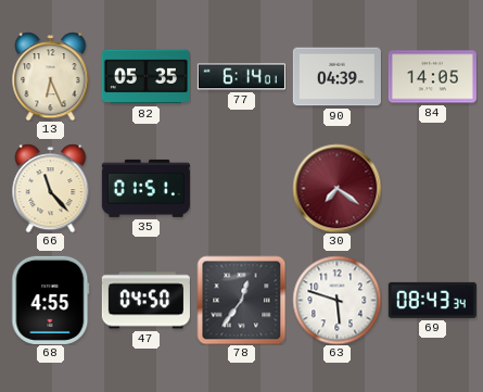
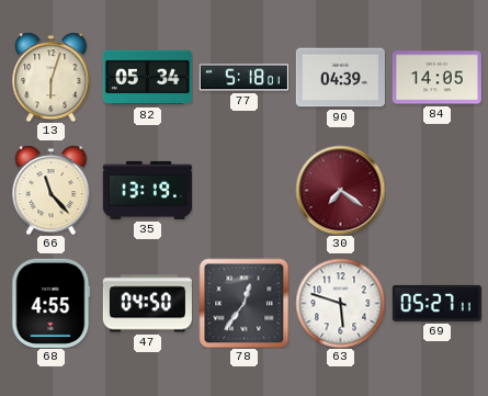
13: 6:26 -> 6:03
82: 05:35 -> 05:34
77: 6:14 -> 5:18
35: 01:51 -> 13:19
69: 08:43 -> 05:27
